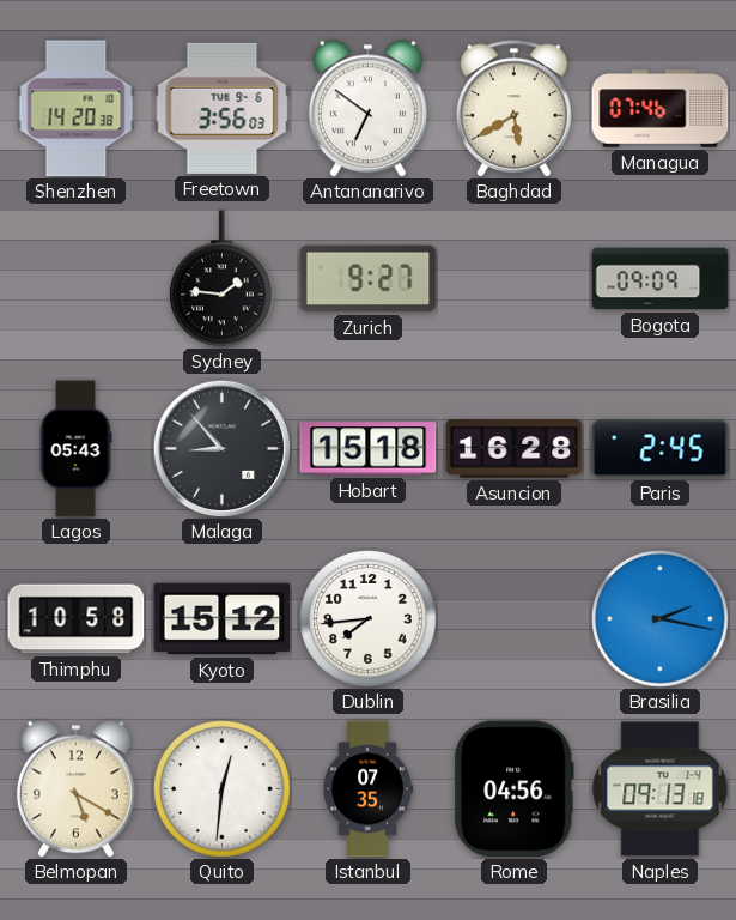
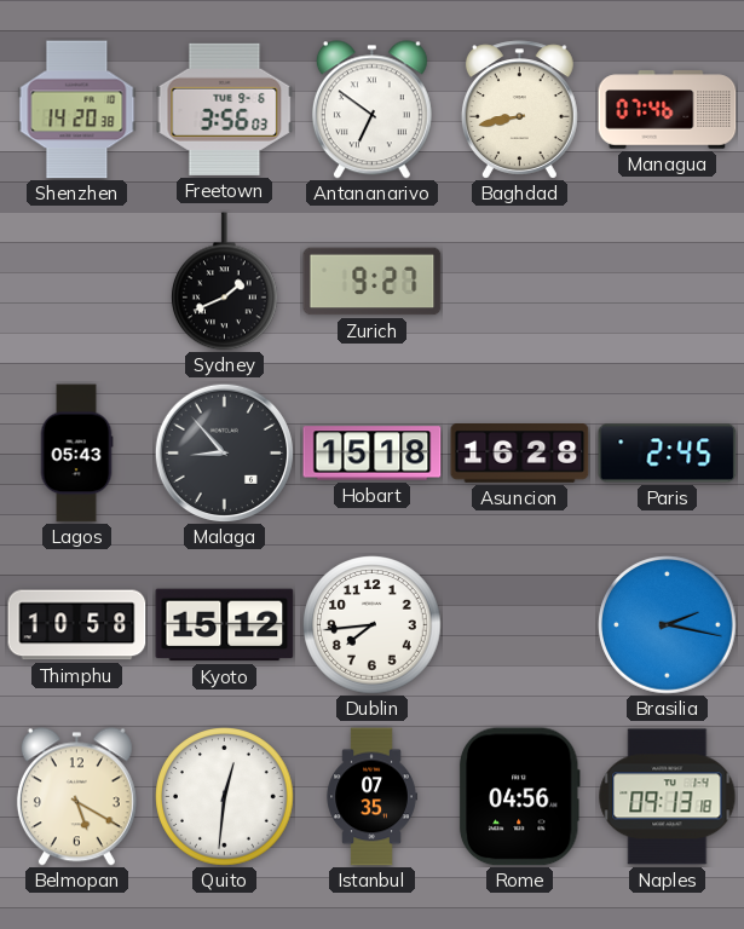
Baghdad: 5:40 -> 8:43
Sydney: 1:46 -> 1:41
Bogota: 09:09 -> none
